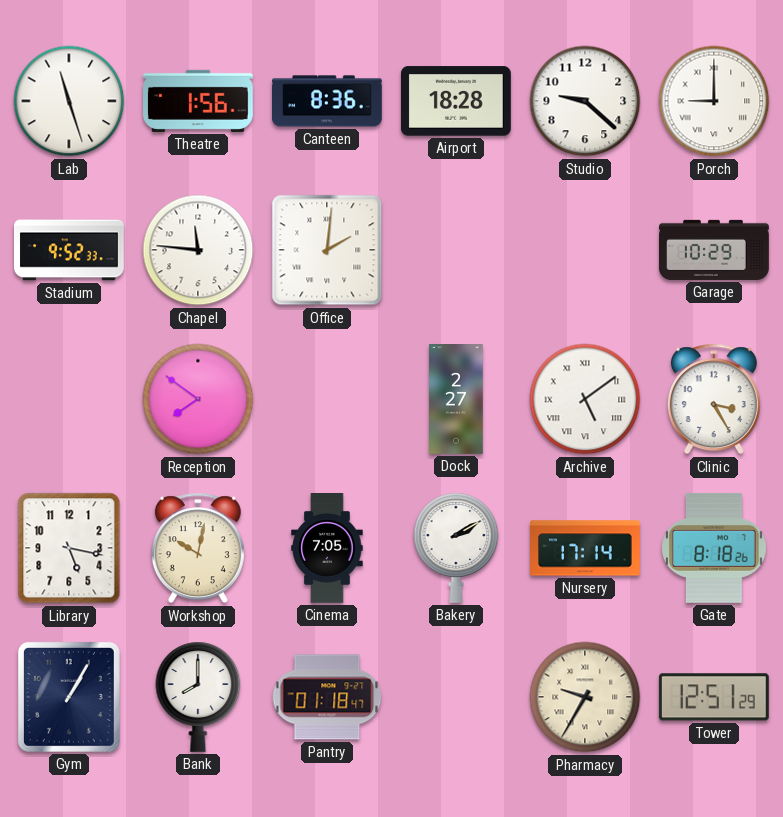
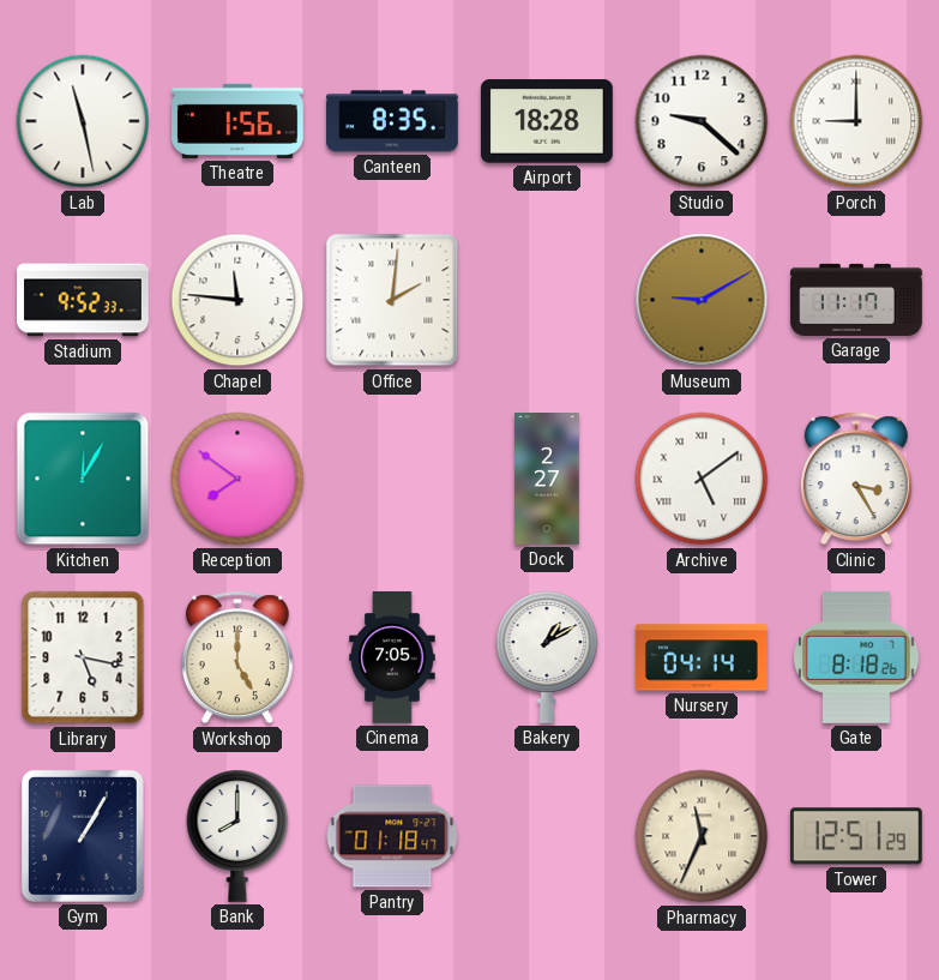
Lab: 11:27 -> 11:28
Canteen: 8:36 -> 8:35
Museum: none -> 9:10
Garage: 10:29 -> 11:17
Kitchen: none -> 12:05
Workshop: 10:02 -> 5:00
Bakery: 2:10 -> 1:10
Nursery: 17:14 -> 04:14
Pharmacy: 9:35 -> 11:34
